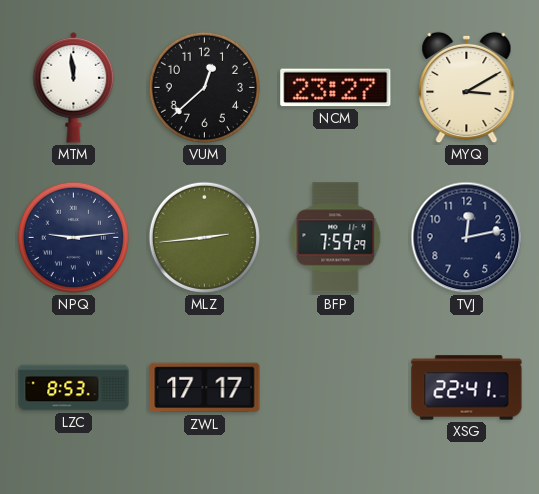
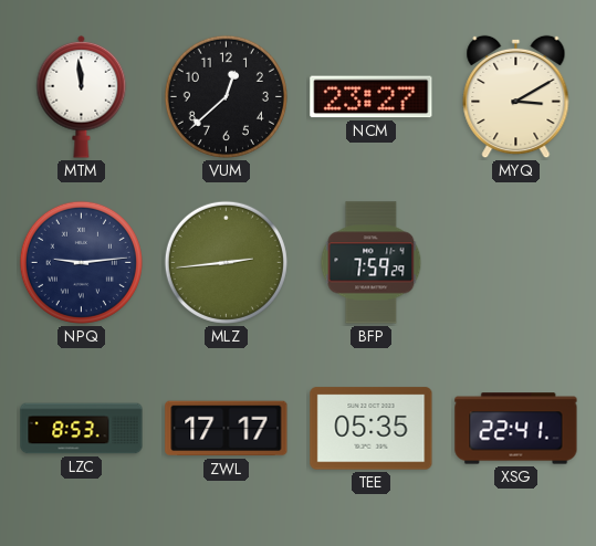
TVJ: 12:13 -> none
TEE: none -> 05:35
